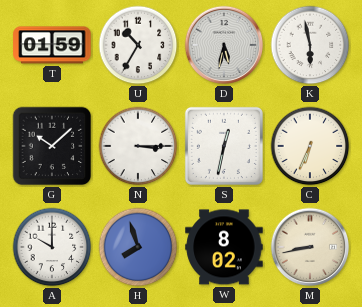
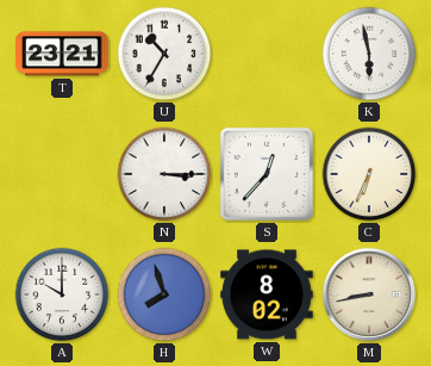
T: 01:59 -> 23:21
D: 5:32 -> none
G: 10:08 -> none
S: 12:32 -> 12:37
